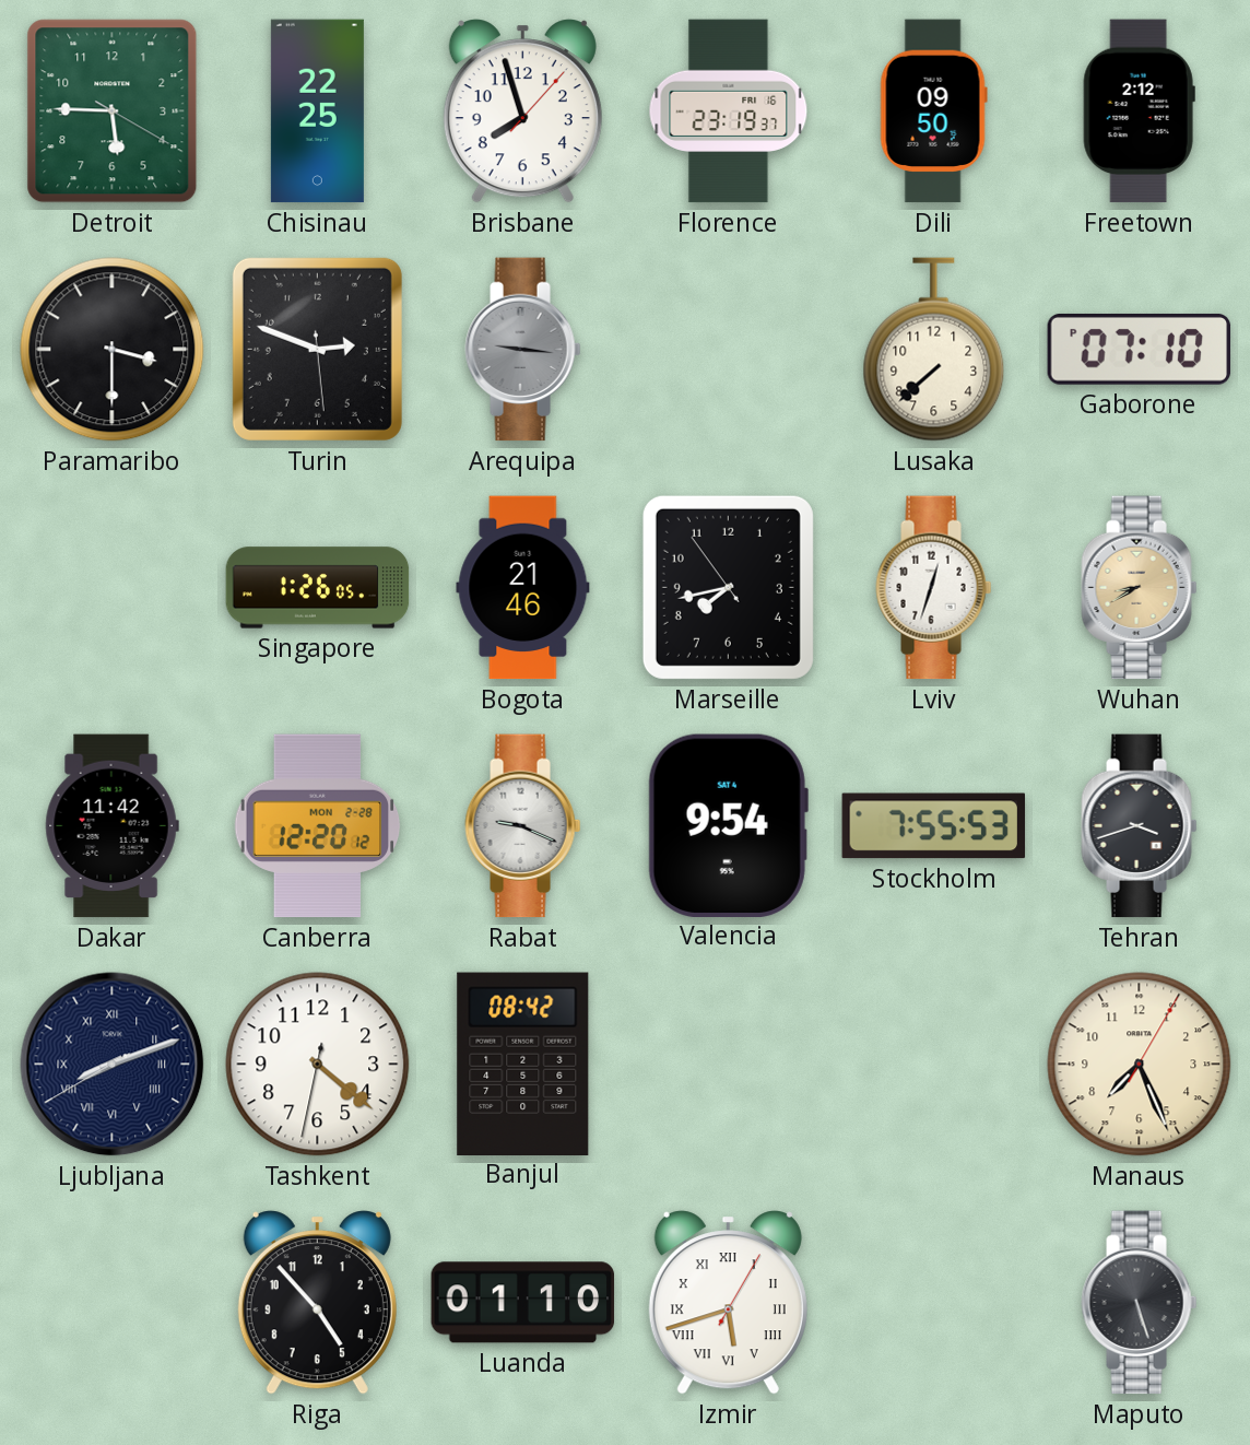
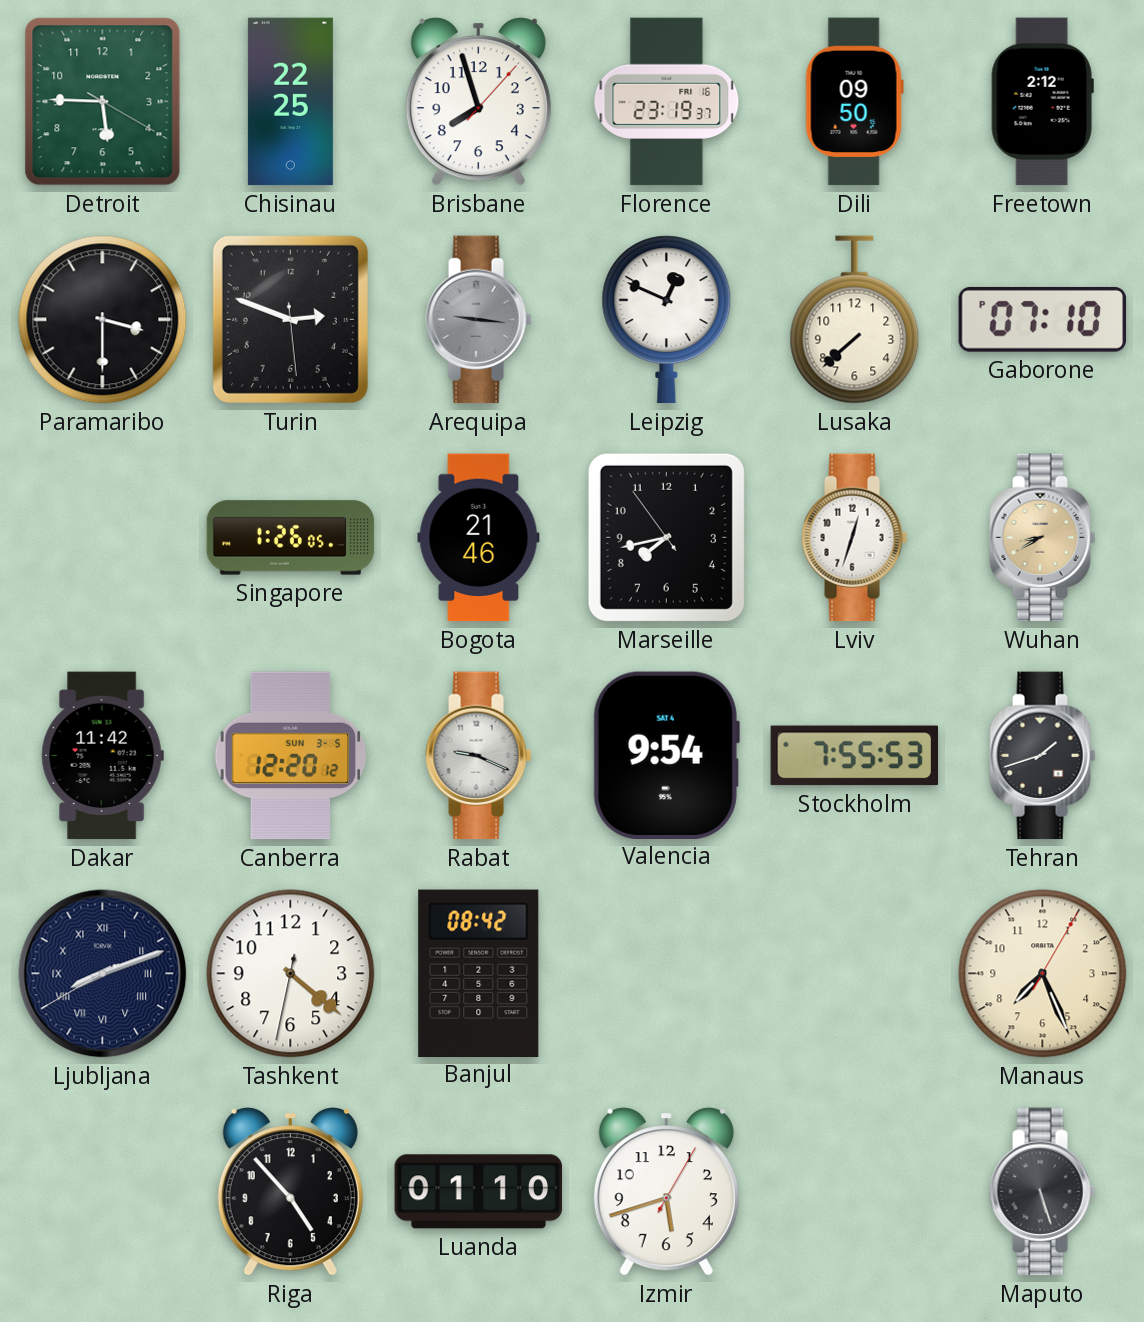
Leipzig: none -> 12:49
Canberra date: MON 2-28 -> SUN 3-5
Tehran: 3:42 -> 1:42
Izmir numerals: Roman -> Arabic
